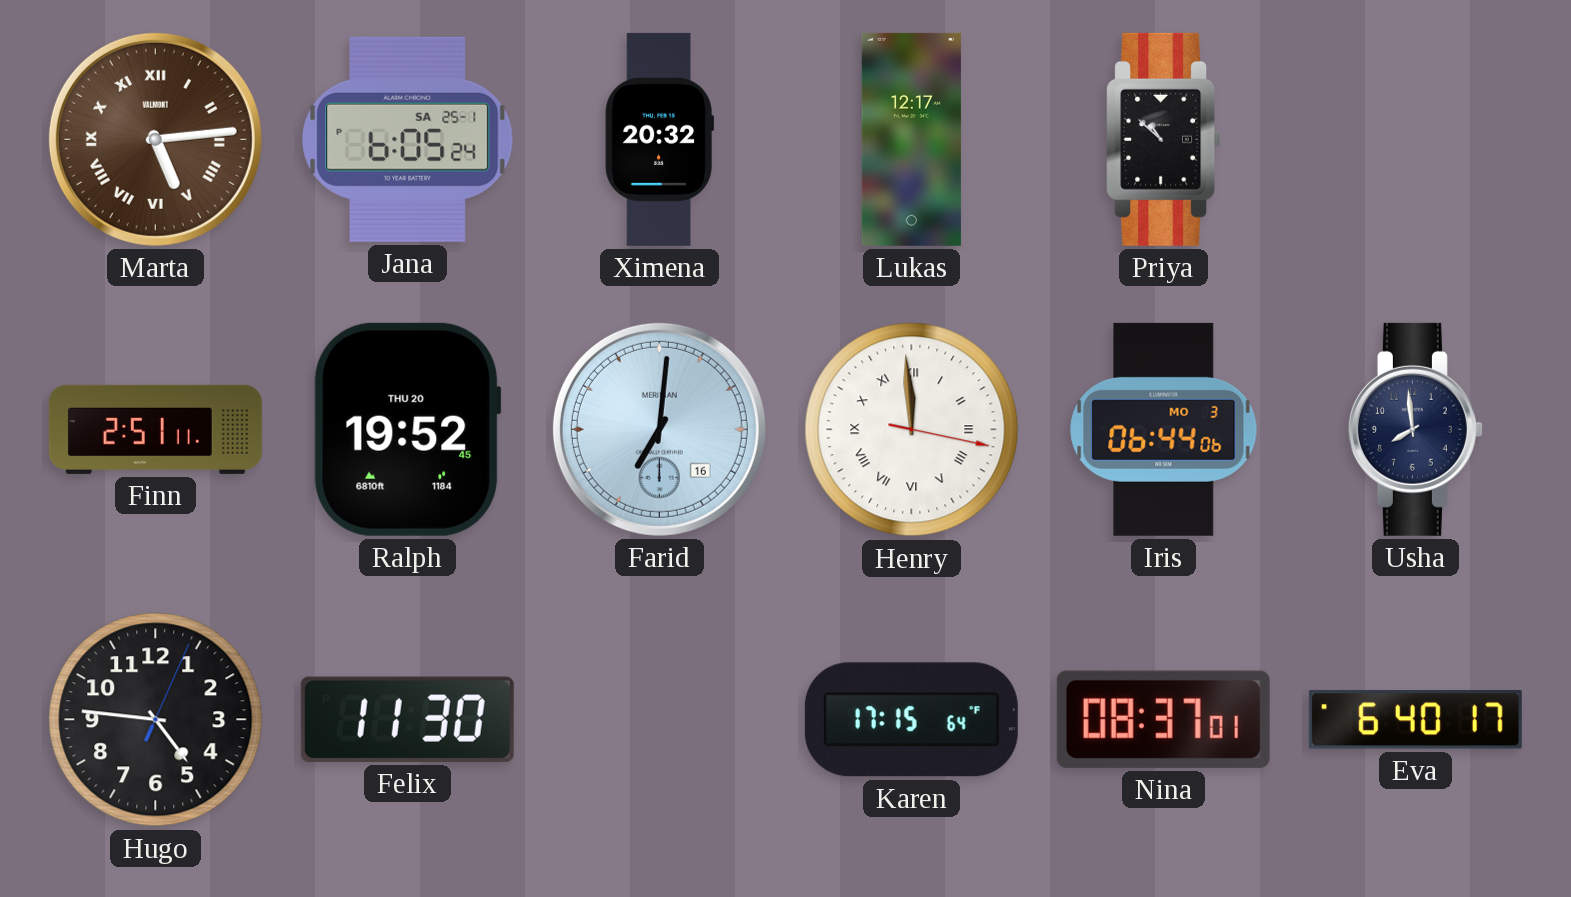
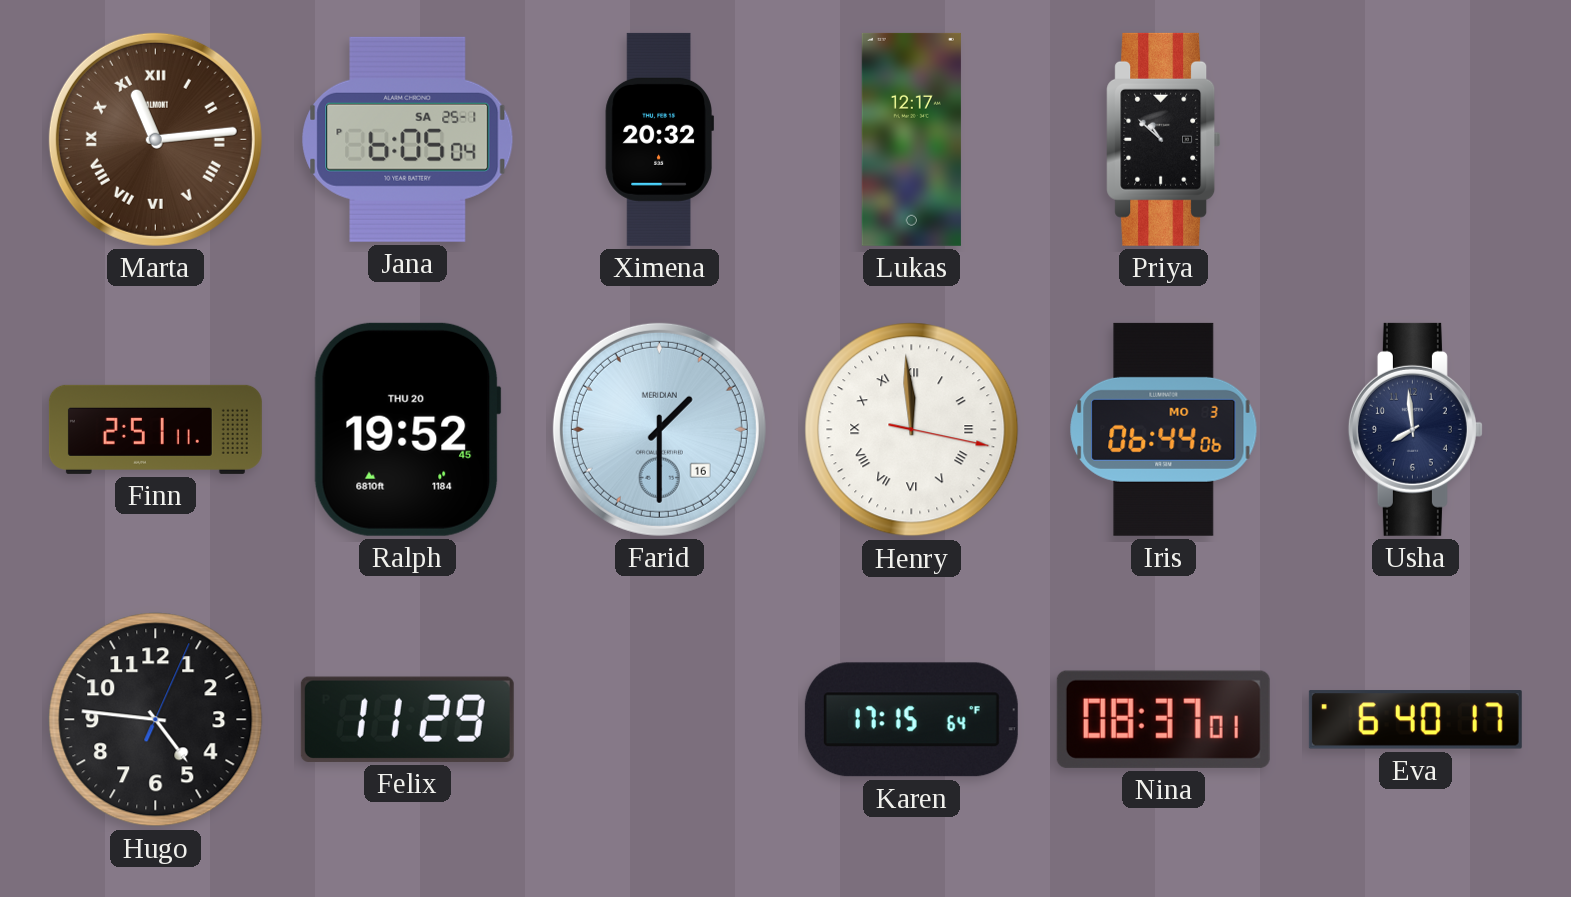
Marta: 5:14 -> 11:14
Jana: 6:05:24 PM -> 6:05:04 PM
Farid: 7:01 -> 1:30
Felix: 11:30 -> 11:29
